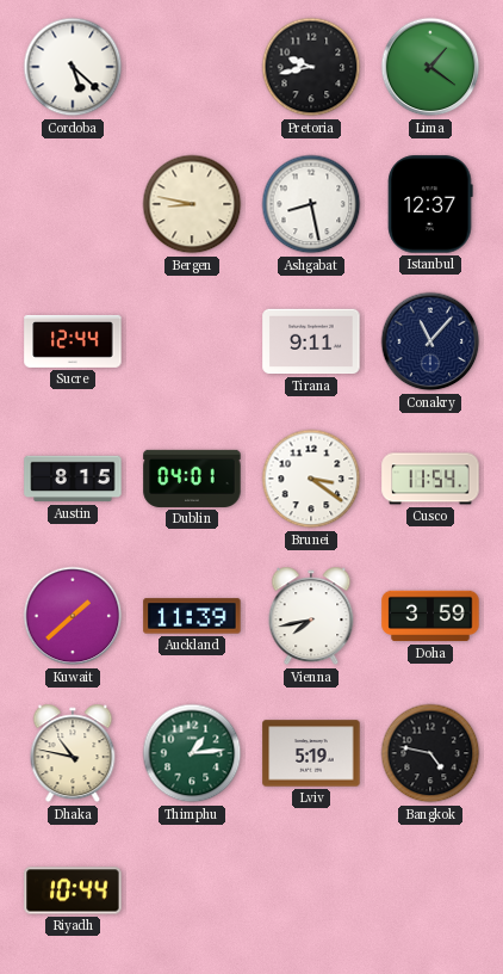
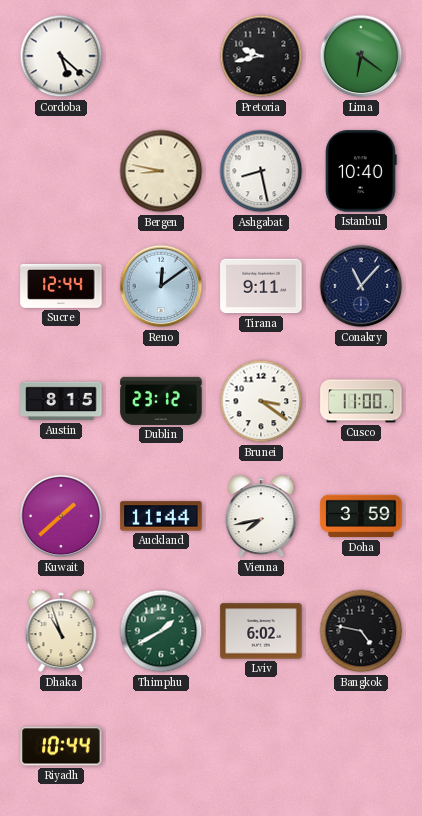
Lima: 1:21 -> 6:21
Istanbul: 12:37 -> 10:40
Reno: none -> 12:09
Dublin: 04:01 -> 23:12
Cusco: 11:54 -> 11:00
Auckland: 11:39 -> 11:44
Dhaka: 10:47 -> 10:57
Thimphu: 1:14 -> 1:40
Lviv: 5:19 -> 6:02
